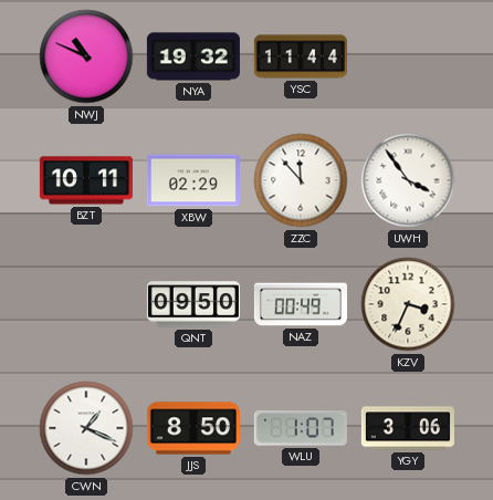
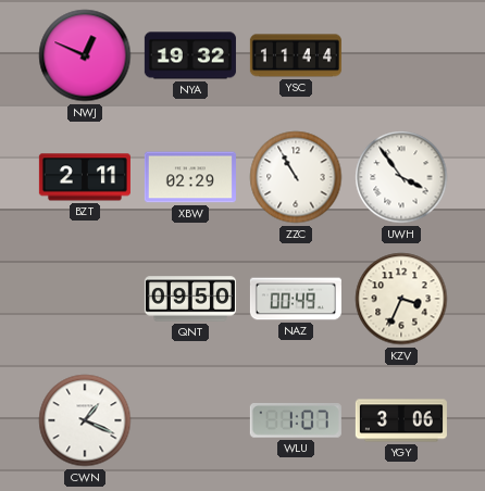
NWJ: 10:49 -> 12:49
BZT: 10:11 -> 2:11
ZZC: 11:53 -> 10:55
JJS: 8:50 -> none
